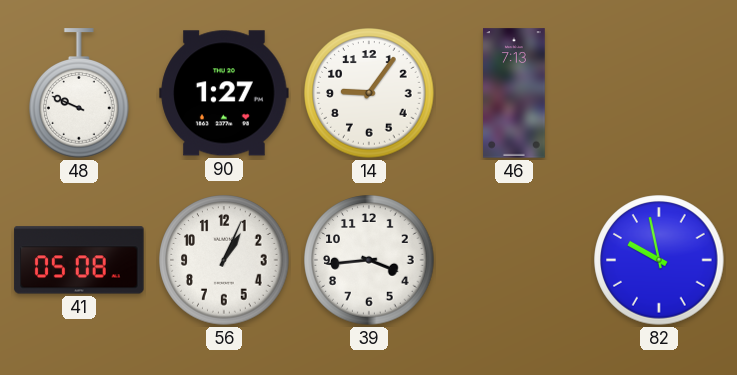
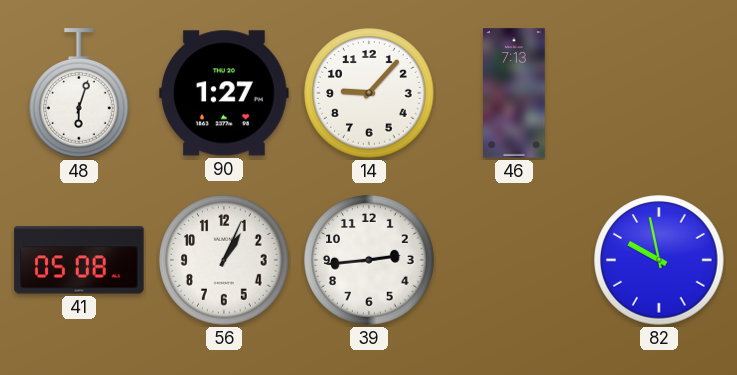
48: 9:49 -> 6:03
14: 9:06 -> 9:07
39: 3:44 -> 2:44
